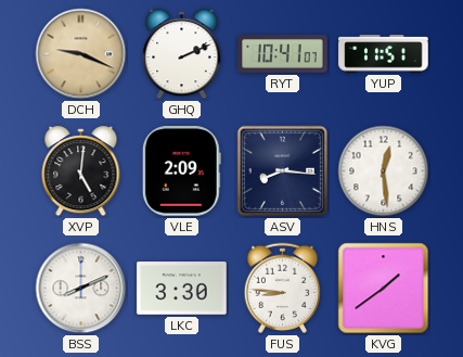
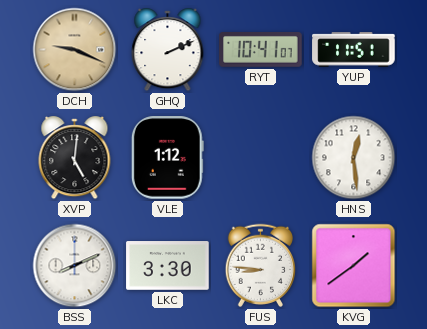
VLE: 2:09 -> 1:12
ASV: 8:16 -> none
